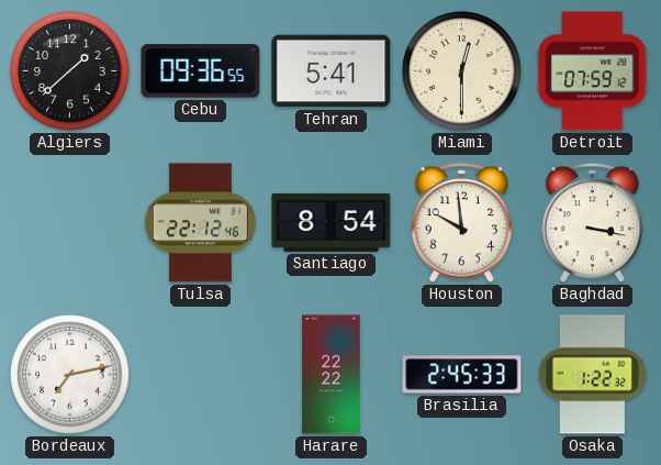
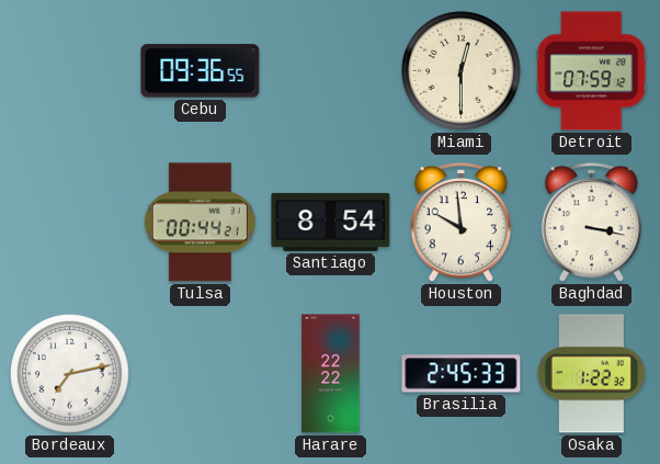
Algiers: 1:38 -> none
Tehran: 5:41 -> none
Tulsa: 22:12 -> 00:44
